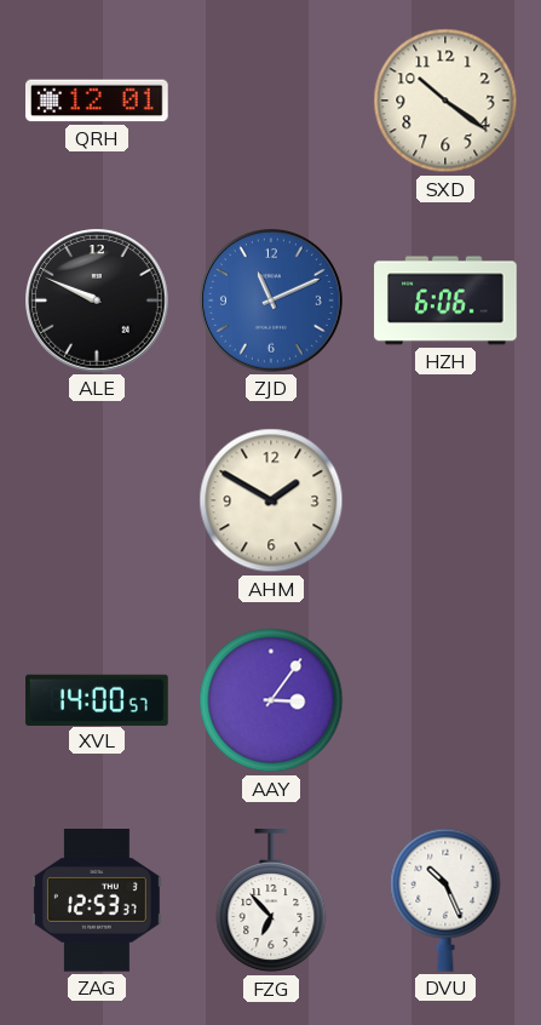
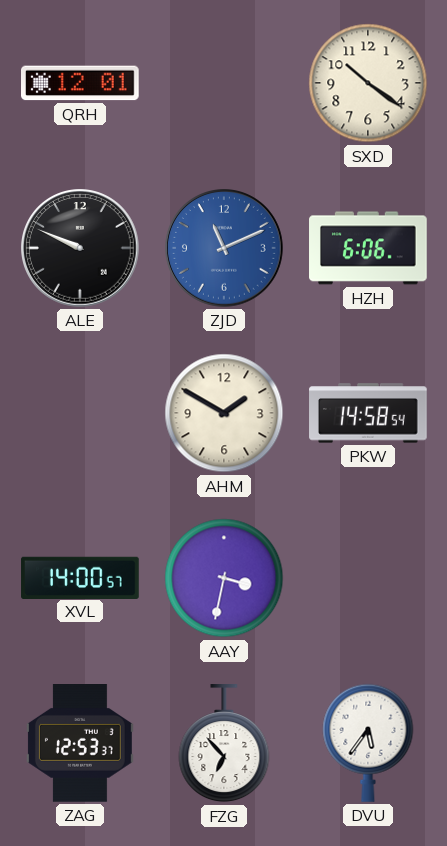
PKW: none -> 14:58
AAY: 3:06 -> 3:32
DVU: 10:26 -> 5:36
